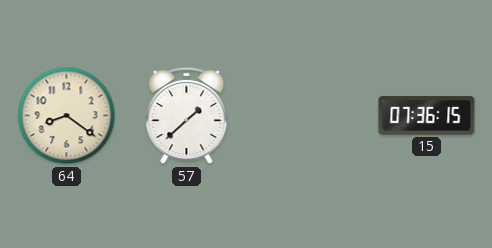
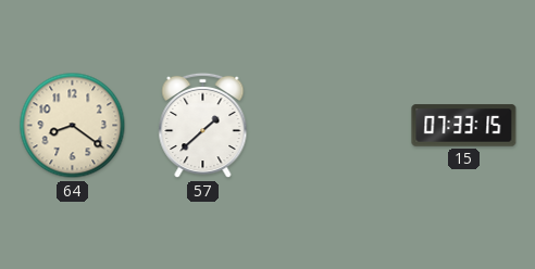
15: 07:36 -> 07:33
